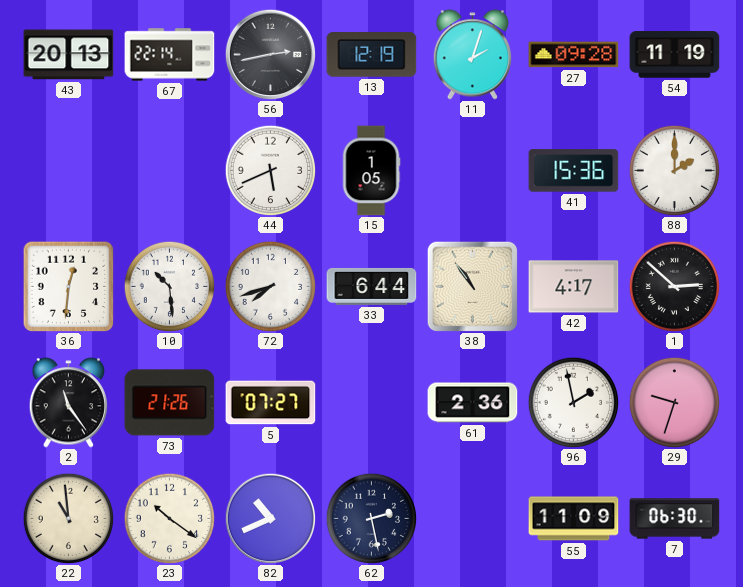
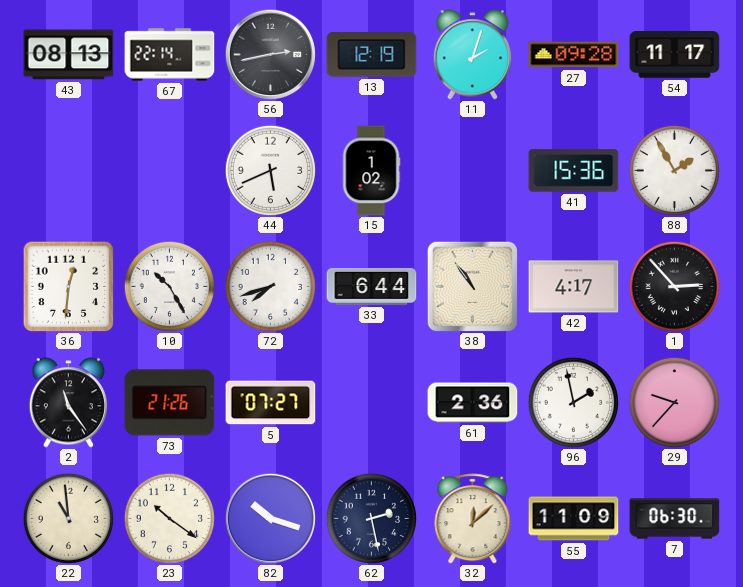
43: 20:13 -> 08:13
54: 11:19 -> 11:17
15: 1:05 -> 1:02
88: 2:00 -> 1:55
10: 10:29 -> 10:25
1: 2:52 -> 2:53
29: 9:33 -> 9:37
82: 10:41 -> 10:18
32: none -> 12:08
